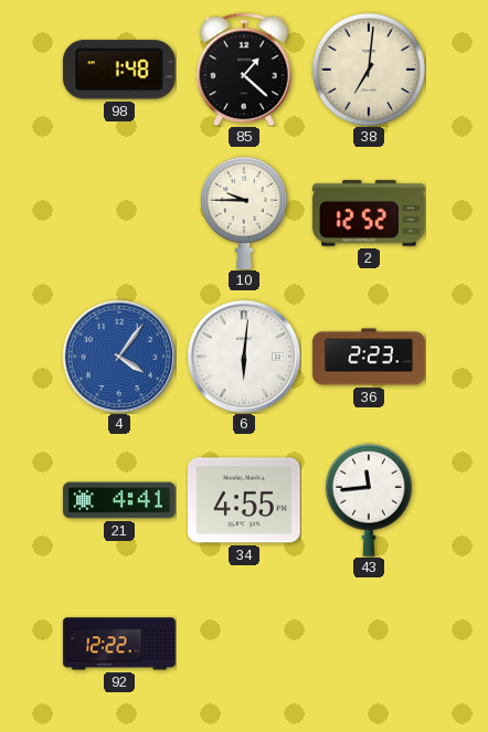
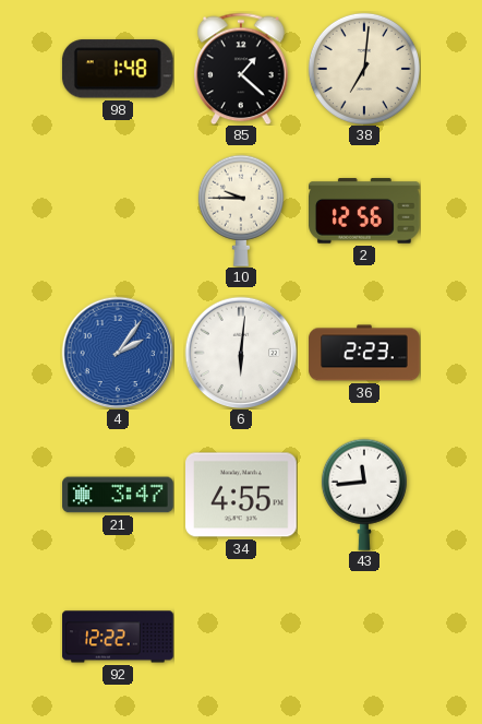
2: 12:52 -> 12:56
4: 4:06 -> 2:06
21: 4:41 -> 3:47
